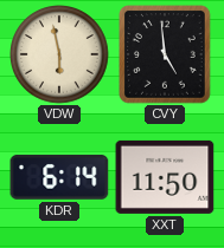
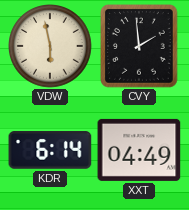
CVY: 4:59 -> 1:59
XXT: 11:50 -> 04:49
